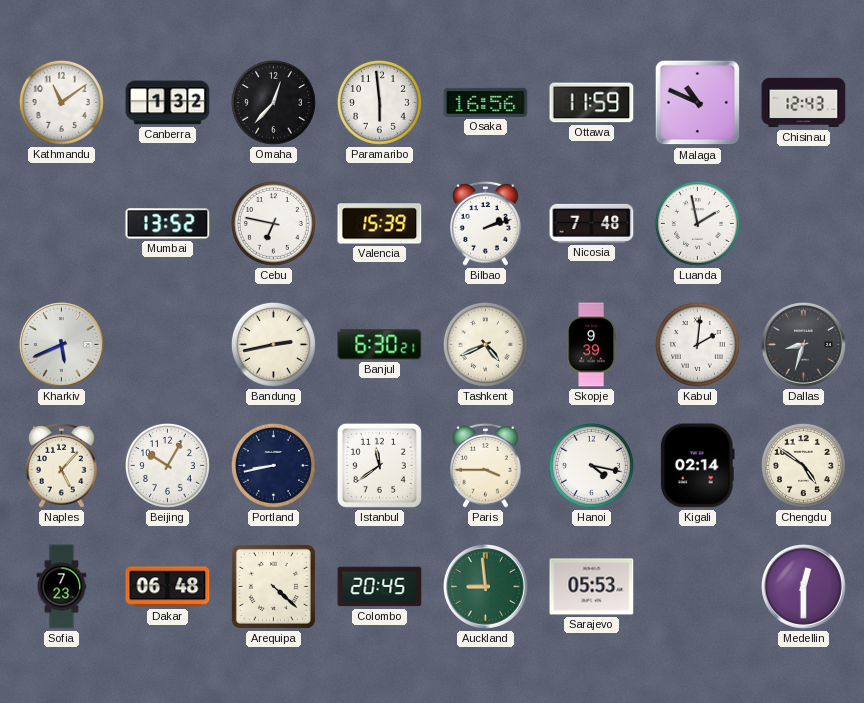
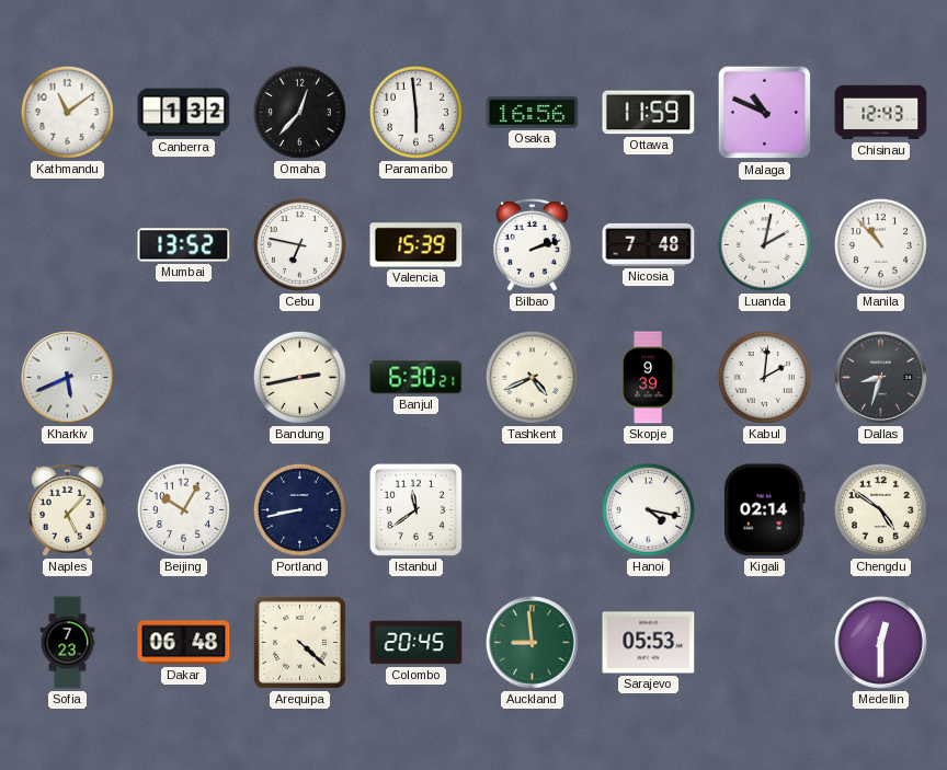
Luanda: 1:58 -> 2:02
Manila: none -> 10:53
Paris: 3:45 -> none
